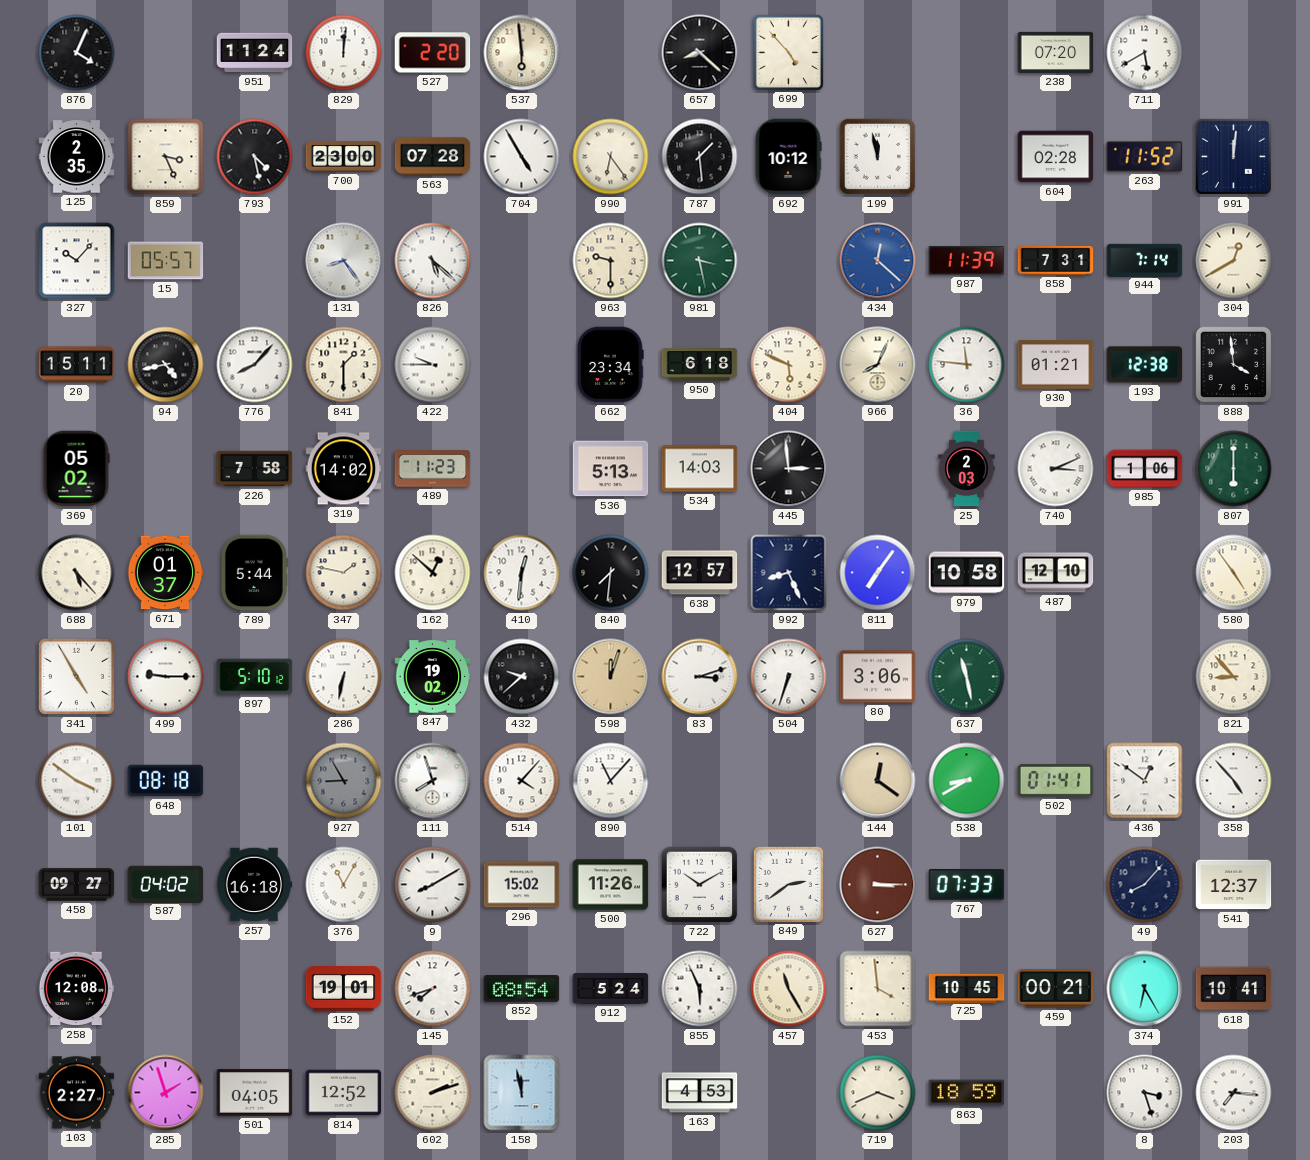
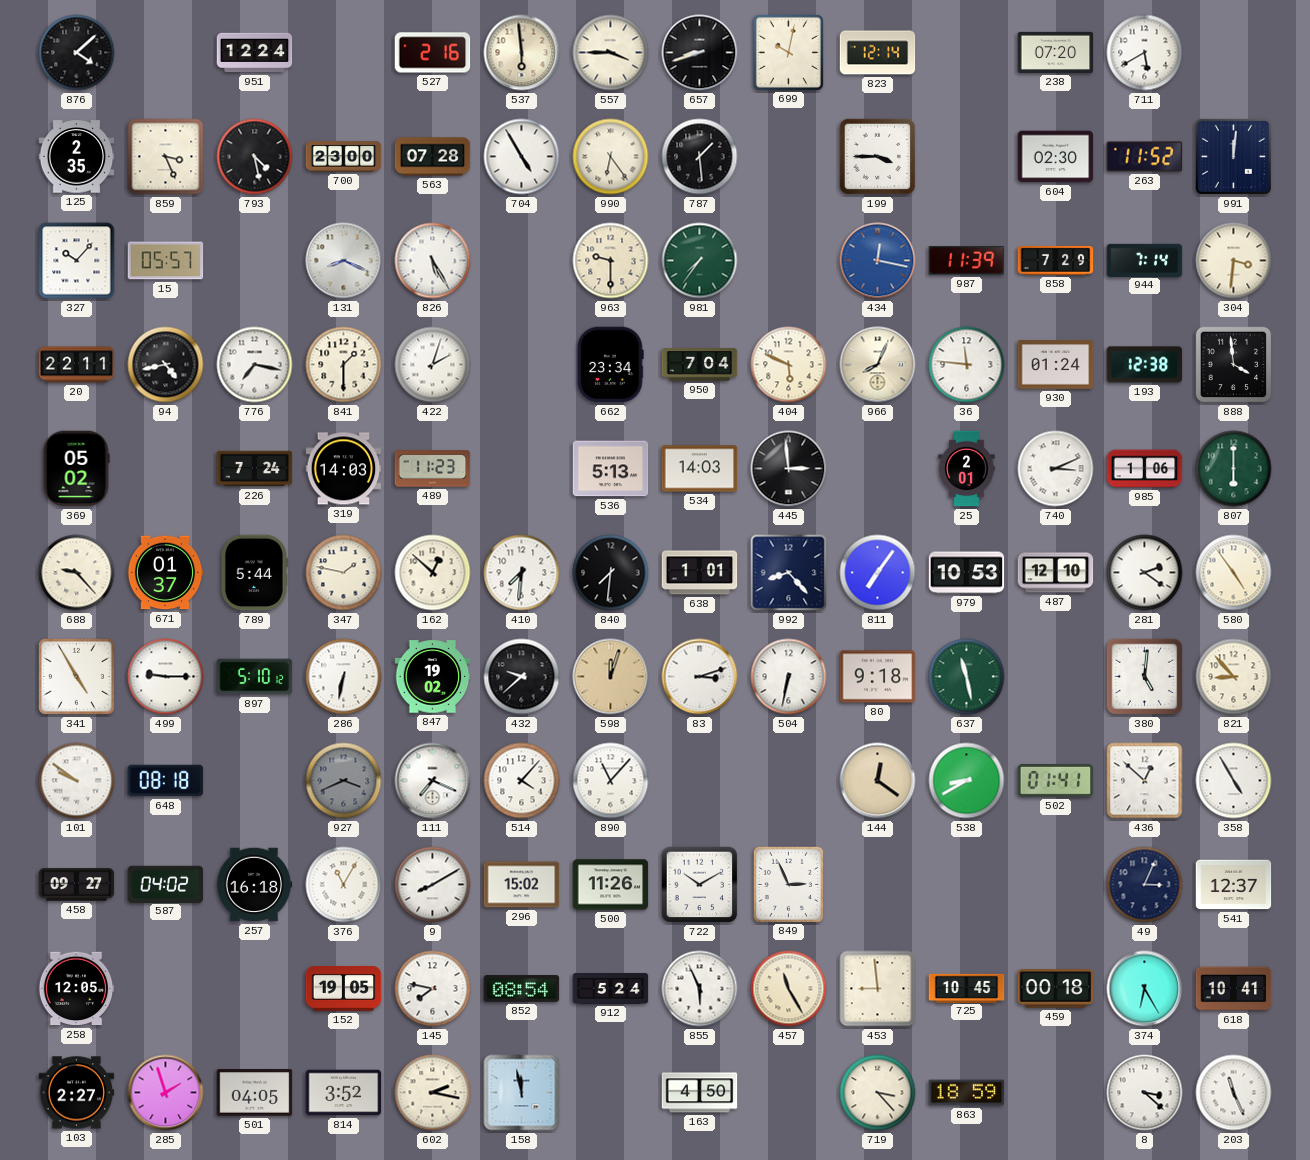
876: 4:04 -> 4:08
951: 11:24 -> 12:24
829: 12:01 -> none
527: 2:20 -> 2:16
557: none -> 3:45
657: 8:22 -> 8:42
699: 4:53 -> 10:02
823: none -> 12:14
692: 10:12 -> none
199: 11:58 -> 3:45
604: 02:28 -> 02:30
131: 8:24 -> 8:19
826: 5:22 -> 5:25
981: 3:28 -> 7:36
434: 12:22 -> 12:17
858: 7:31 -> 7:29
304: 12:40 -> 3:31
20: 15:11 -> 22:11
776: 8:07 -> 7:17
422: 9:45 -> 2:03
950: 6:18 -> 7:04
930: 01:21 -> 01:24
226: 7:58 -> 7:24
319: 14:02 -> 14:03
25: 2:03 -> 2:01
688: 5:23 -> 9:23
410: 12:31 -> 7:31
638: 12:57 -> 1:01
992: 8:26 -> 8:23
979: 10:58 -> 10:53
281: none -> 2:21
504: 6:33 -> 6:32
80: 3:06 -> 9:18
380: none -> 5:01
101: 3:51 -> 9:51
927: 8:55 -> 3:41
111: 7:57 -> 7:19
436: 12:51 -> 12:52
358: 4:53 -> 4:55
849: 2:39 -> 2:56
627: 3:15 -> none
767: 07:33 -> none
49: 8:07 -> 3:04
258: 12:08 -> 12:05
152: 19:01 -> 19:05
145: 7:42 -> 7:47
453: 3:59 -> 8:59
459: 00:21 -> 00:18
814: 12:52 -> 3:52
602: 2:12 -> 2:17
163: 4:53 -> 4:50
719: 3:41 -> 3:23
8: 3:27 -> 3:22
203: 7:16 -> 11:26
